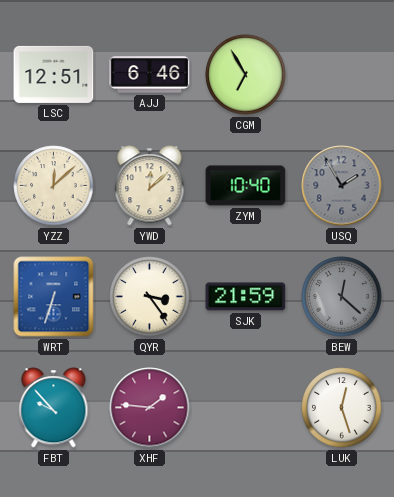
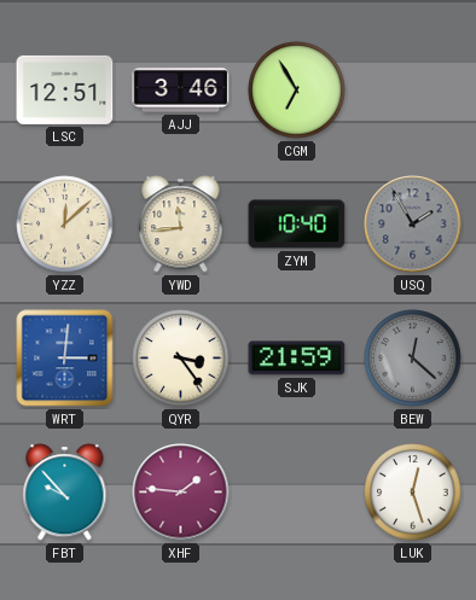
AJJ: 6:46 -> 3:46
YWD: 12:08 -> 11:44
WRT: 6:33 -> 3:01
